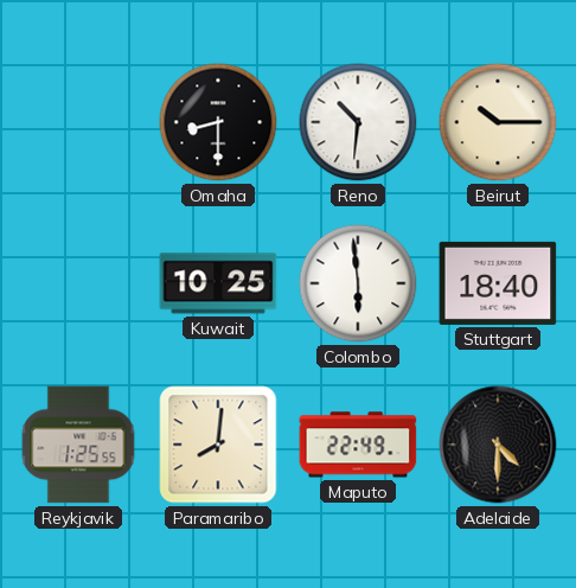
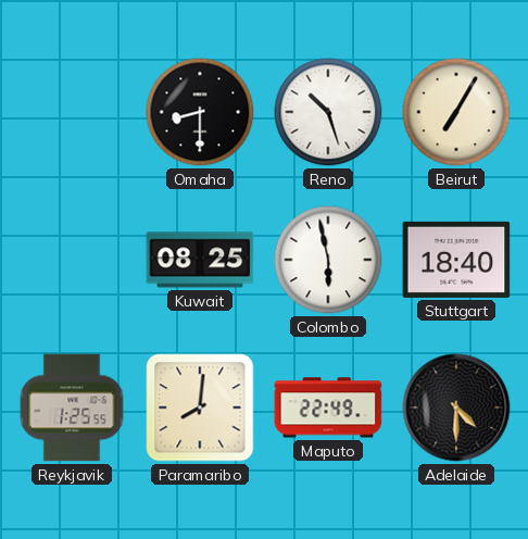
Reno: 10:31 -> 10:27
Beirut: 10:15 -> 7:05
Kuwait: 10:25 -> 08:25
Colombo: 5:59 -> 5:58
